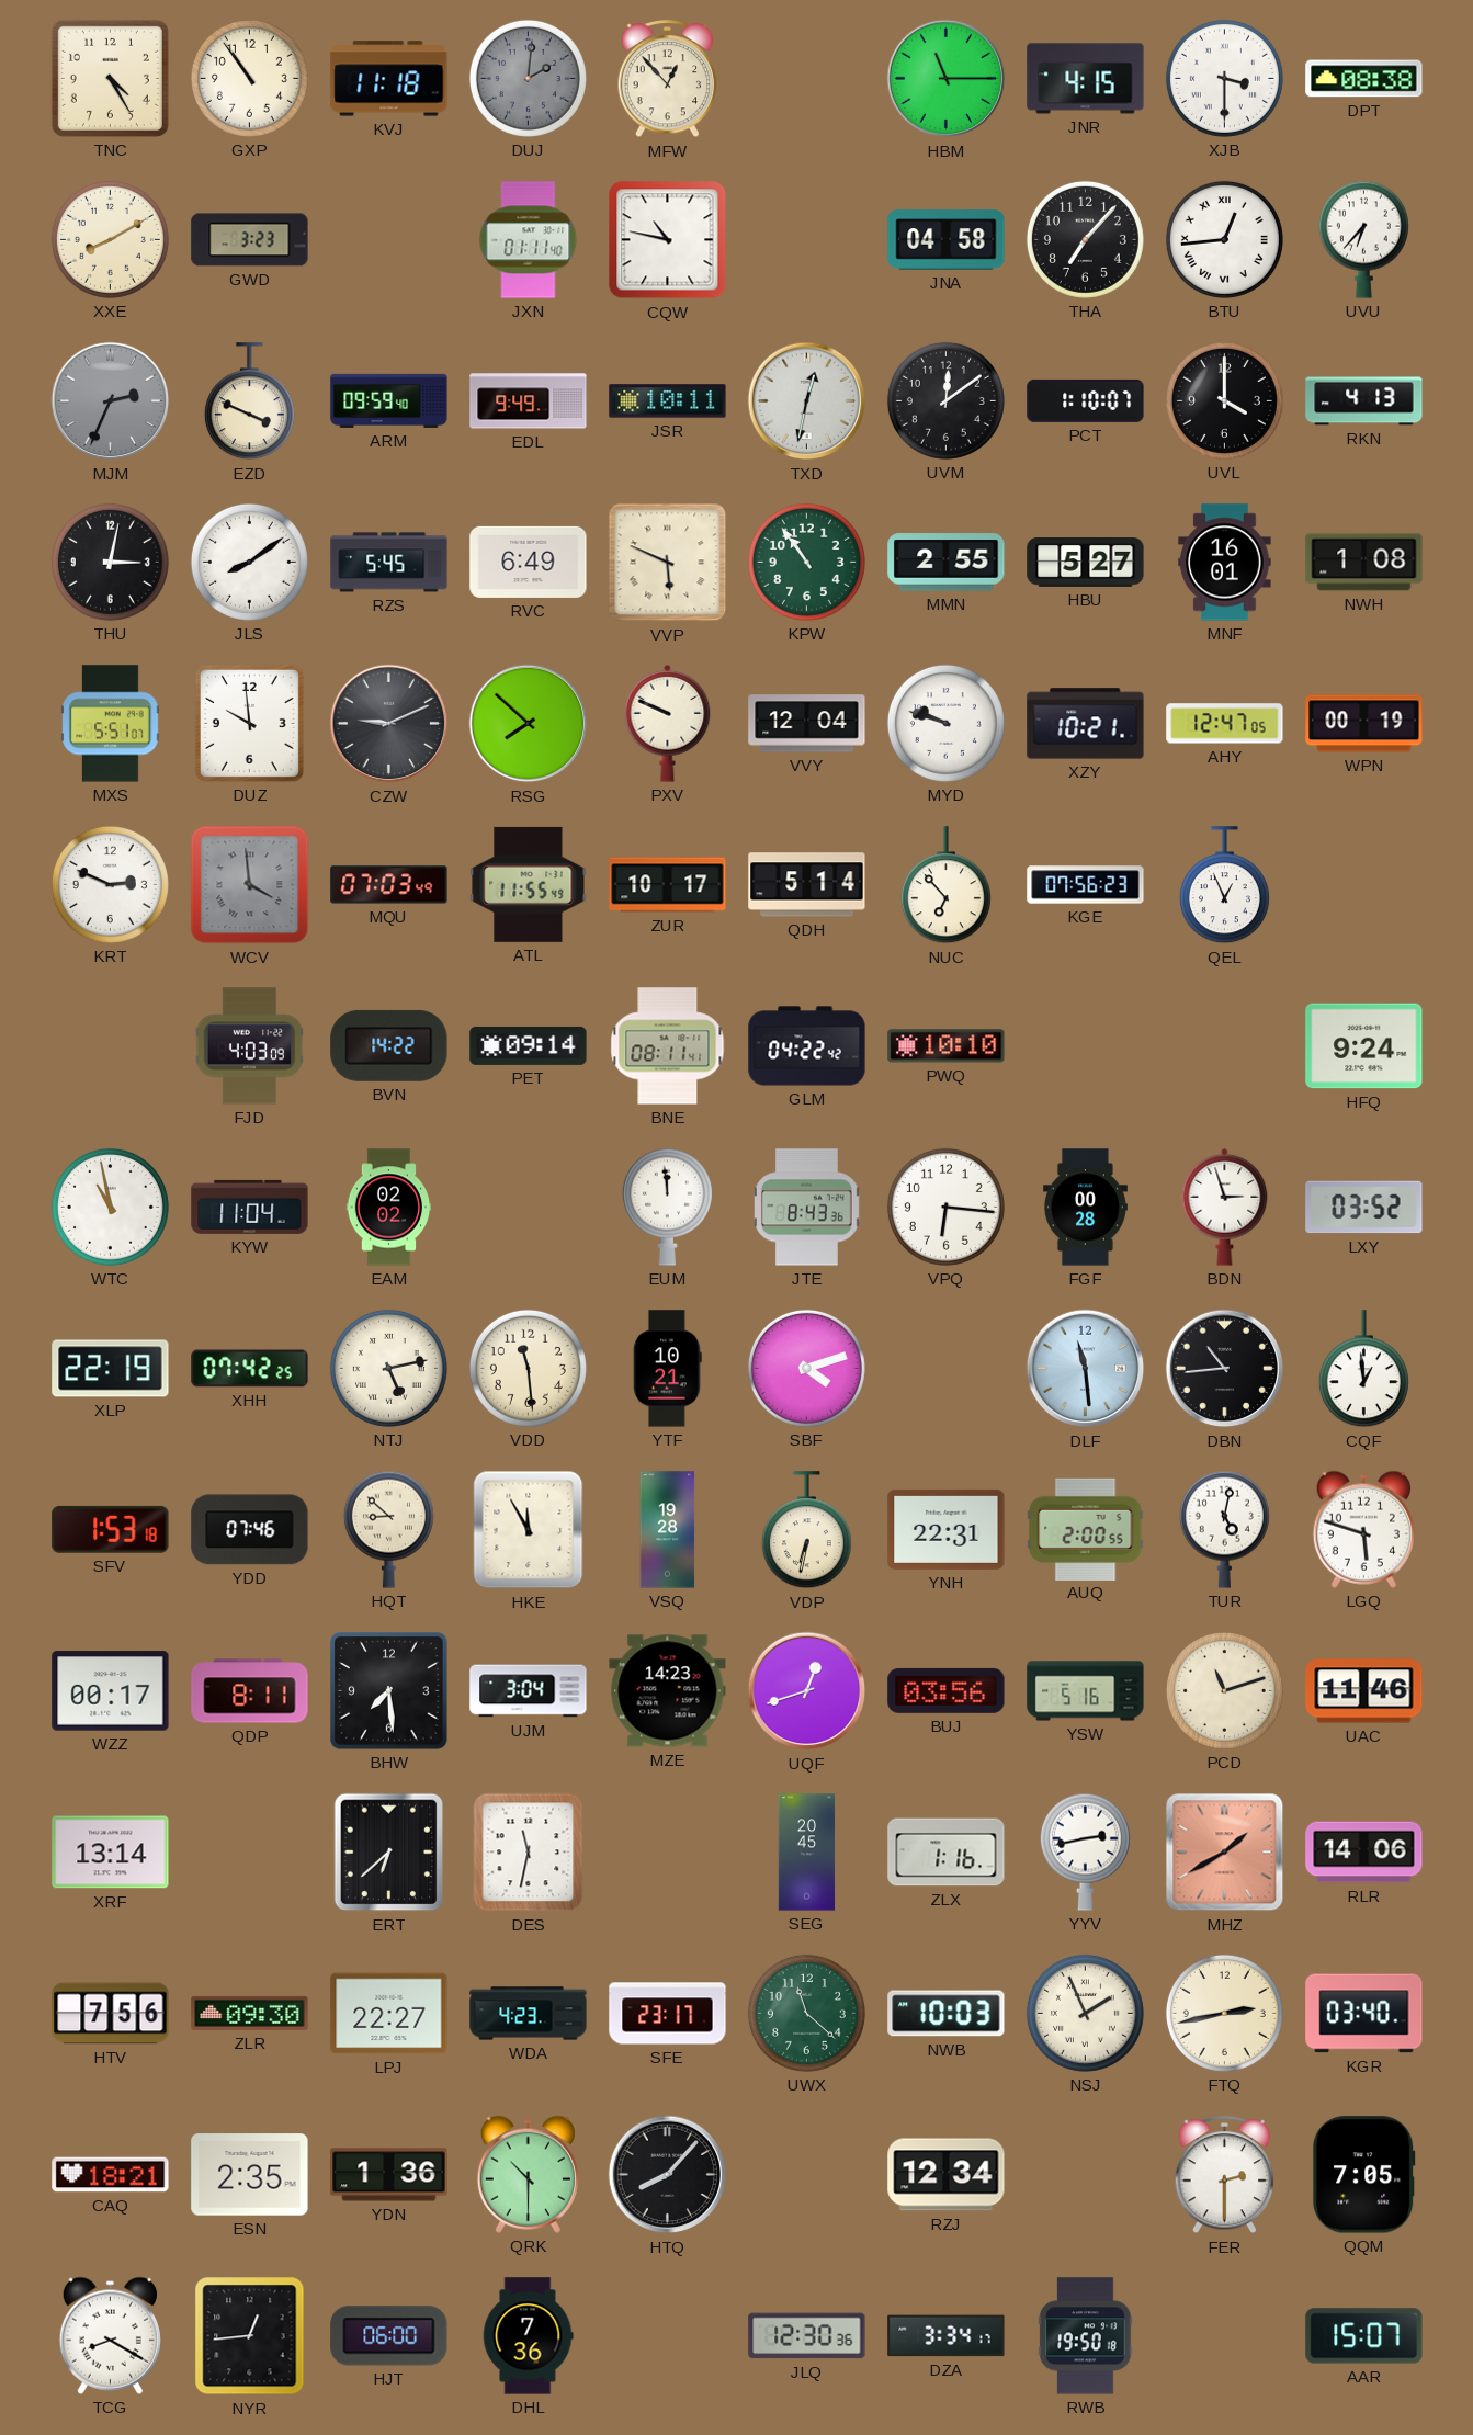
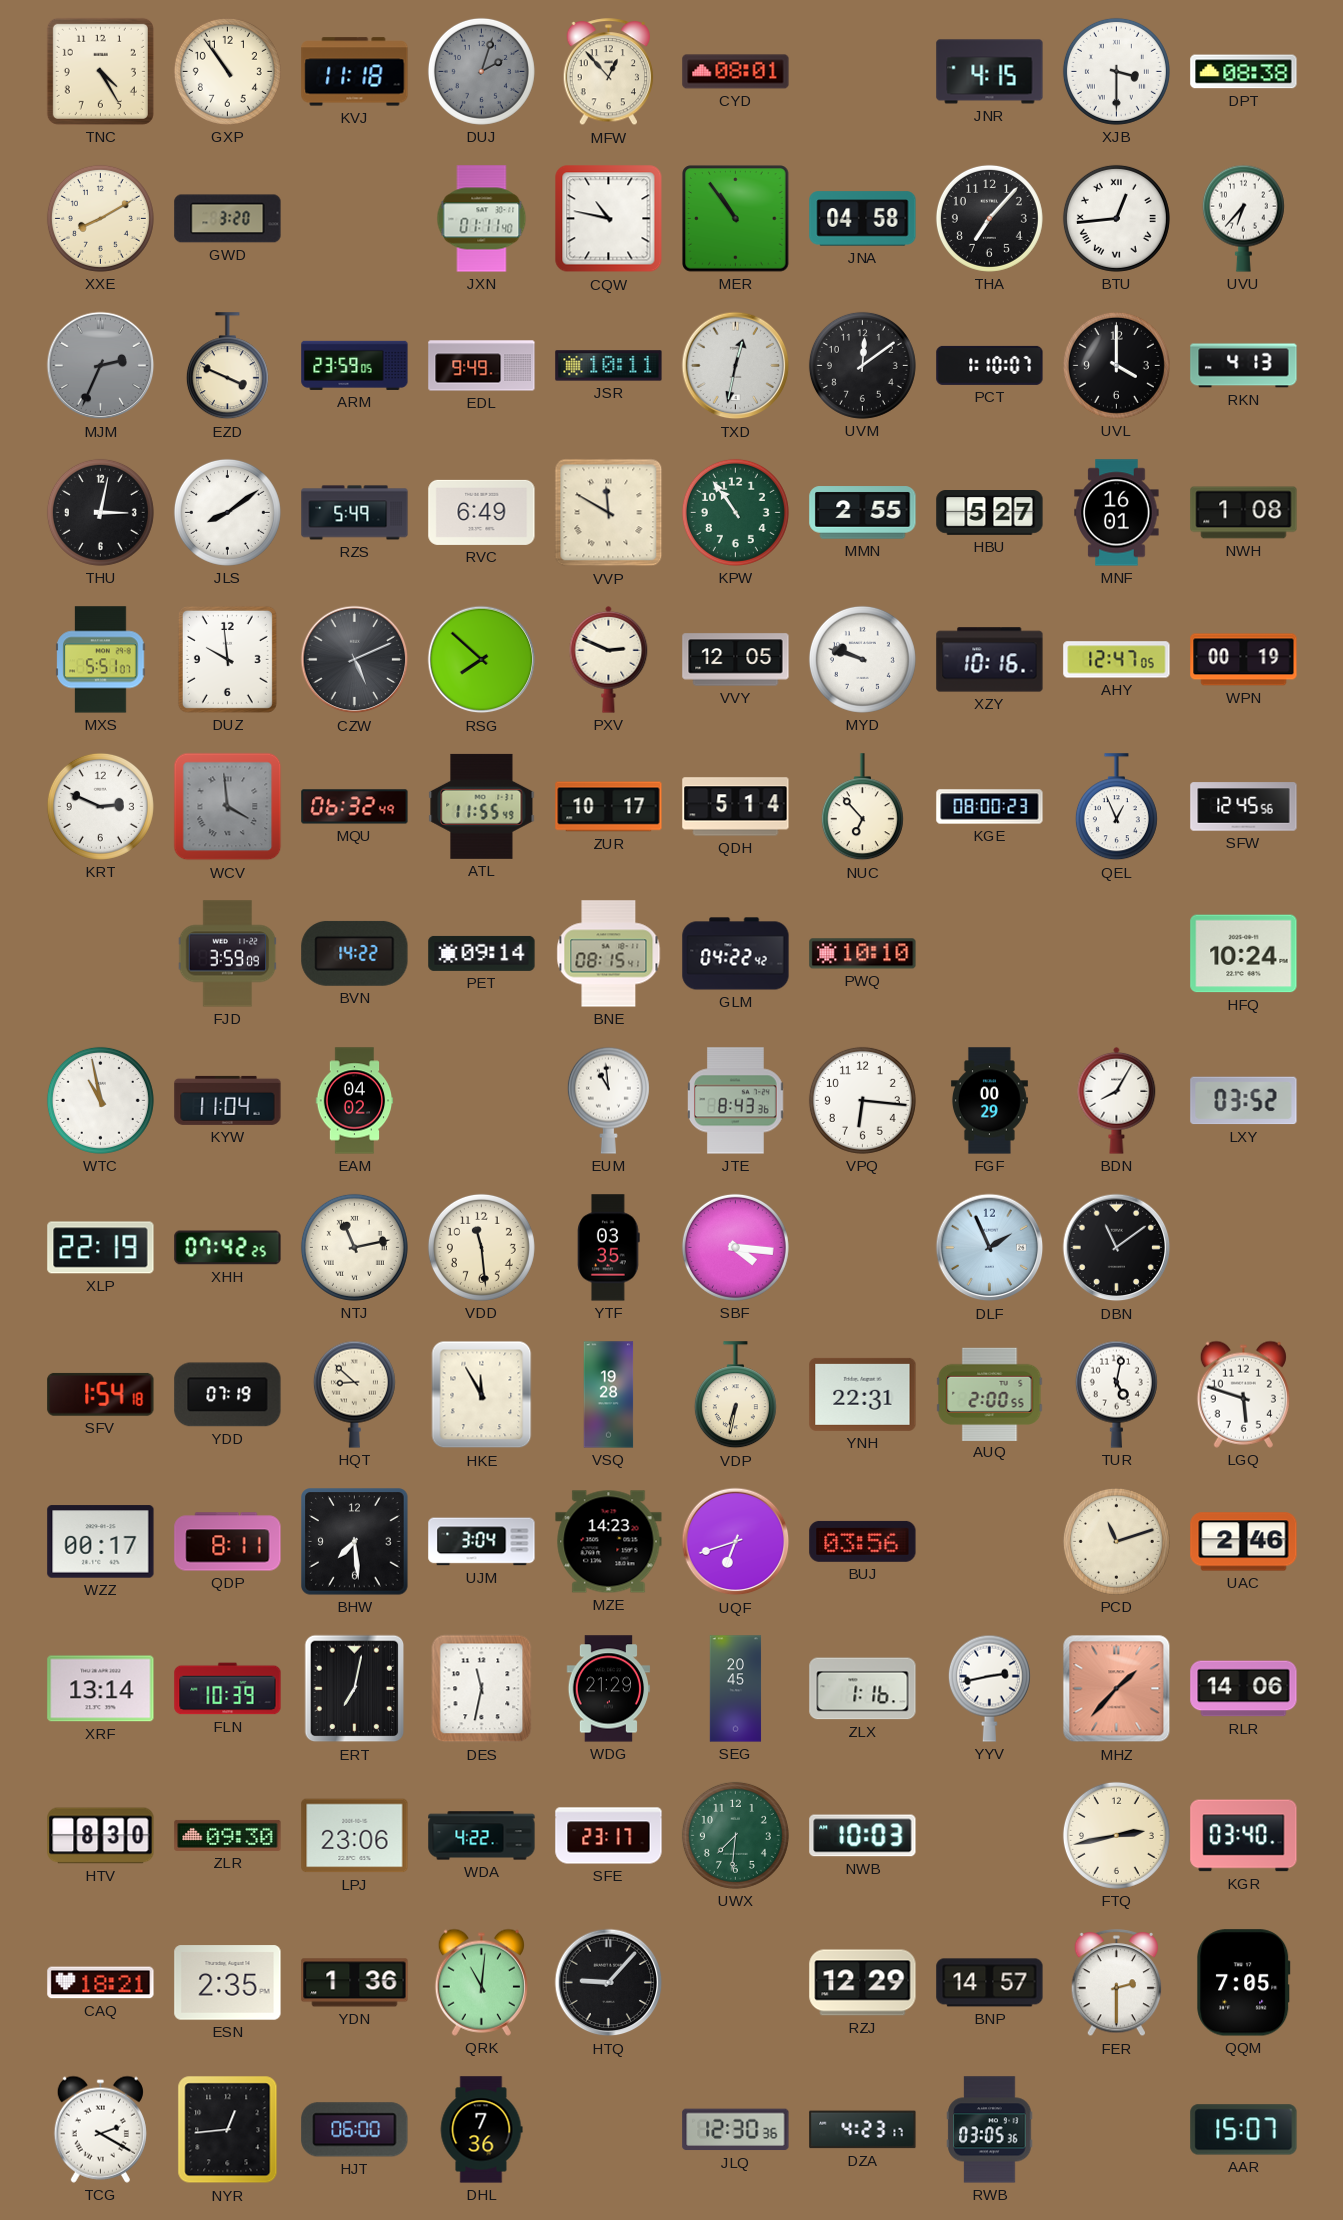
DUJ: 2:01 -> 2:03
CYD: none -> 08:01
HBM: 11:15 -> none
GWD: 3:23 -> 3:20
MER: none -> 10:54
ARM: 09:59 -> 23:59
RZS: 5:45 -> 5:49
VVP: 5:49 -> 11:50
CZW: 9:11 -> 5:11
PXV: 9:49 -> 2:49
VVY: 12:04 -> 12:05
XZY: 10:21 -> 10:16
MQU: 07:03 -> 06:32
KGE: 07:56 -> 08:00
SFW: none -> 12:45
FJD: 4:03 -> 3:59
BNE: 08:11 -> 08:15
HFQ: 9:24 -> 10:24
EAM: 02:02 -> 04:02
EUM: 11:59 -> 10:59
FGF: 00:28 -> 00:29
BDN: 2:57 -> 8:05
NTJ: 5:13 -> 11:13
YTF: 10:21 -> 03:35
SBF: 4:12 -> 4:16
DLF: 11:29 -> 1:56
DBN: 10:44 -> 11:09
CQF: 12:59 -> none
SFV: 1:53 -> 1:54
YDD: 07:46 -> 07:19
UQF: 12:42 -> 6:42
YSW: 5:16 -> none
UAC: 11:46 -> 2:46
FLN: none -> 10:39
ERT: 6:38 -> 7:02
WDG: none -> 21:29
MHZ: 1:40 -> 1:37
HTV: 7:56 -> 8:30
LPJ: 22:27 -> 23:06
WDA: 4:23 -> 4:22
UWX: 11:22 -> 7:31
NSJ: 1:56 -> none
QRK: 10:30 -> 11:01
HTQ: 8:07 -> 9:07
RZJ: 12:34 -> 12:29
BNP: none -> 14:57
TCG: 8:20 -> 2:20
DZA: 3:34 -> 4:23
RWB: 19:50 -> 03:05
